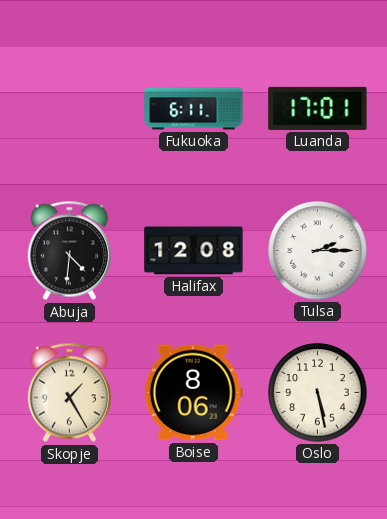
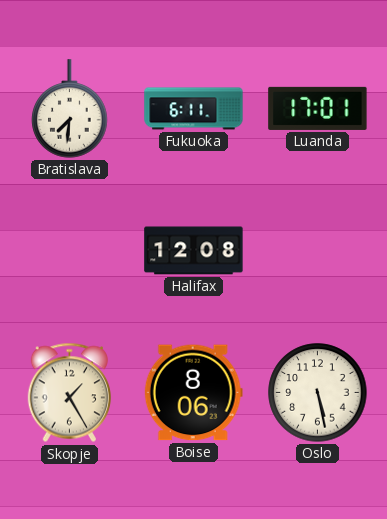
Bratislava: none -> 7:31
Abuja: 4:31 -> none
Tulsa: 2:15 -> none
